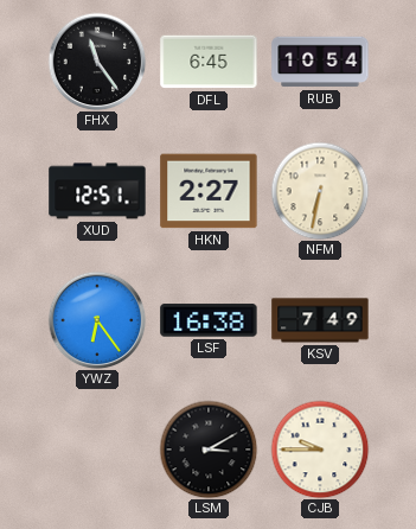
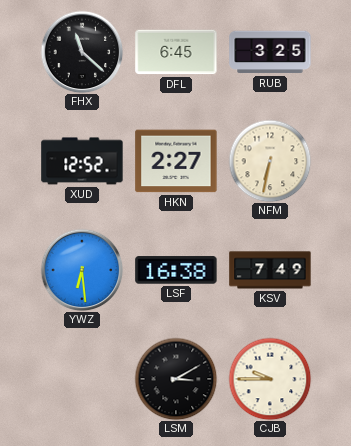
FHX: 11:24 -> 11:22
RUB: 10:54 -> 3:25
XUD: 12:51 -> 12:52
YWZ: 6:24 -> 6:29
